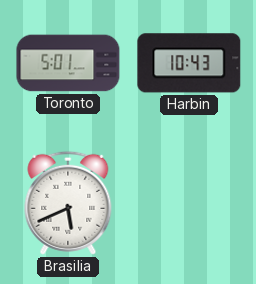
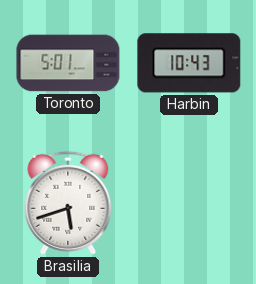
Brasilia: 5:41 -> 5:42
